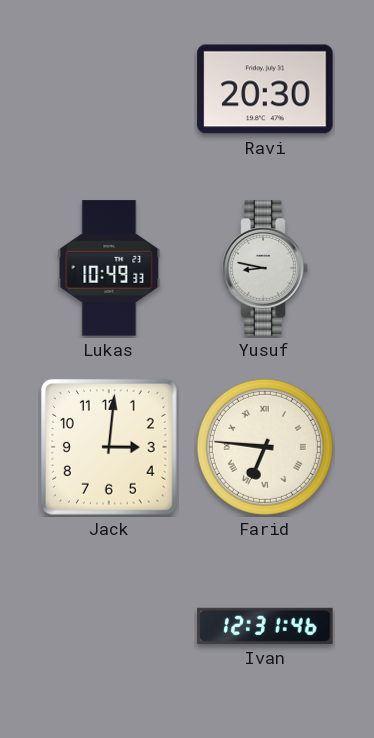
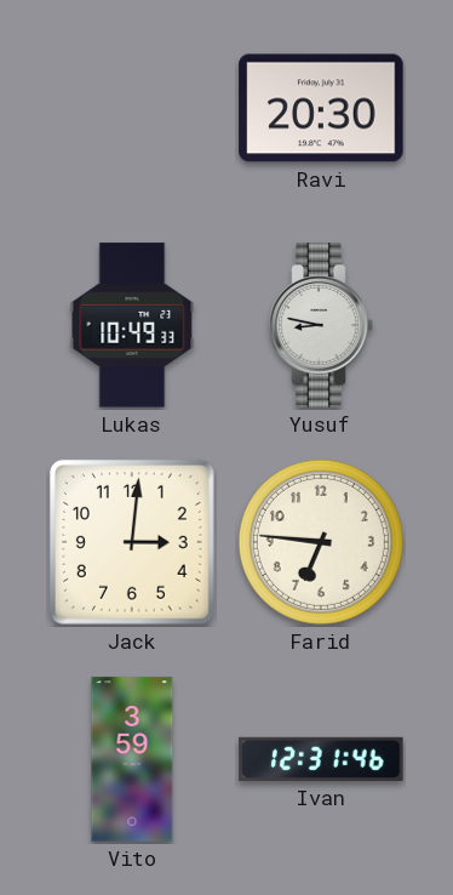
Farid numerals: Roman -> Arabic
Vito: none -> 3:59
